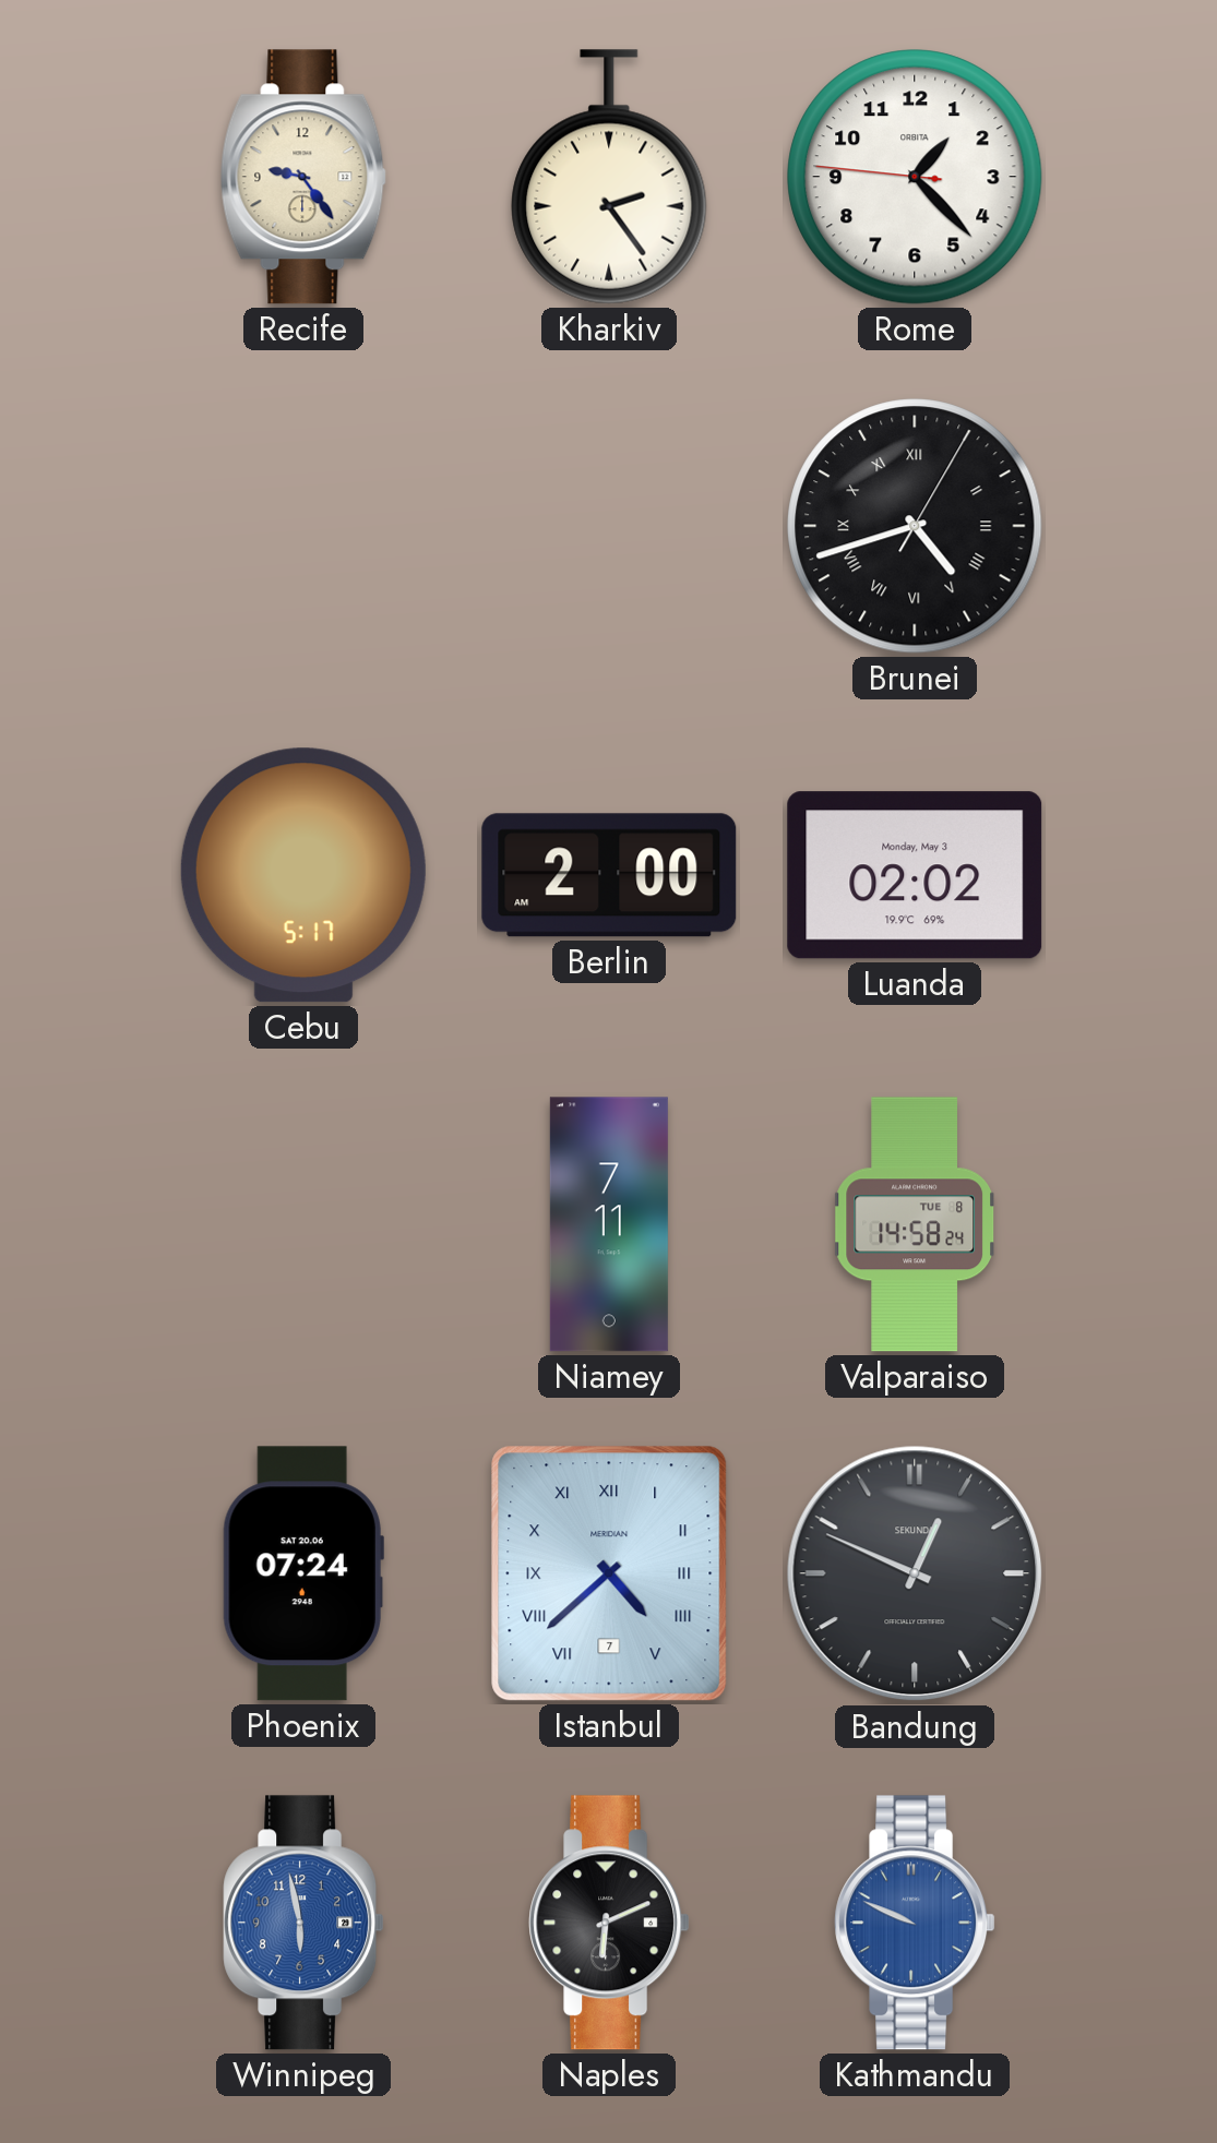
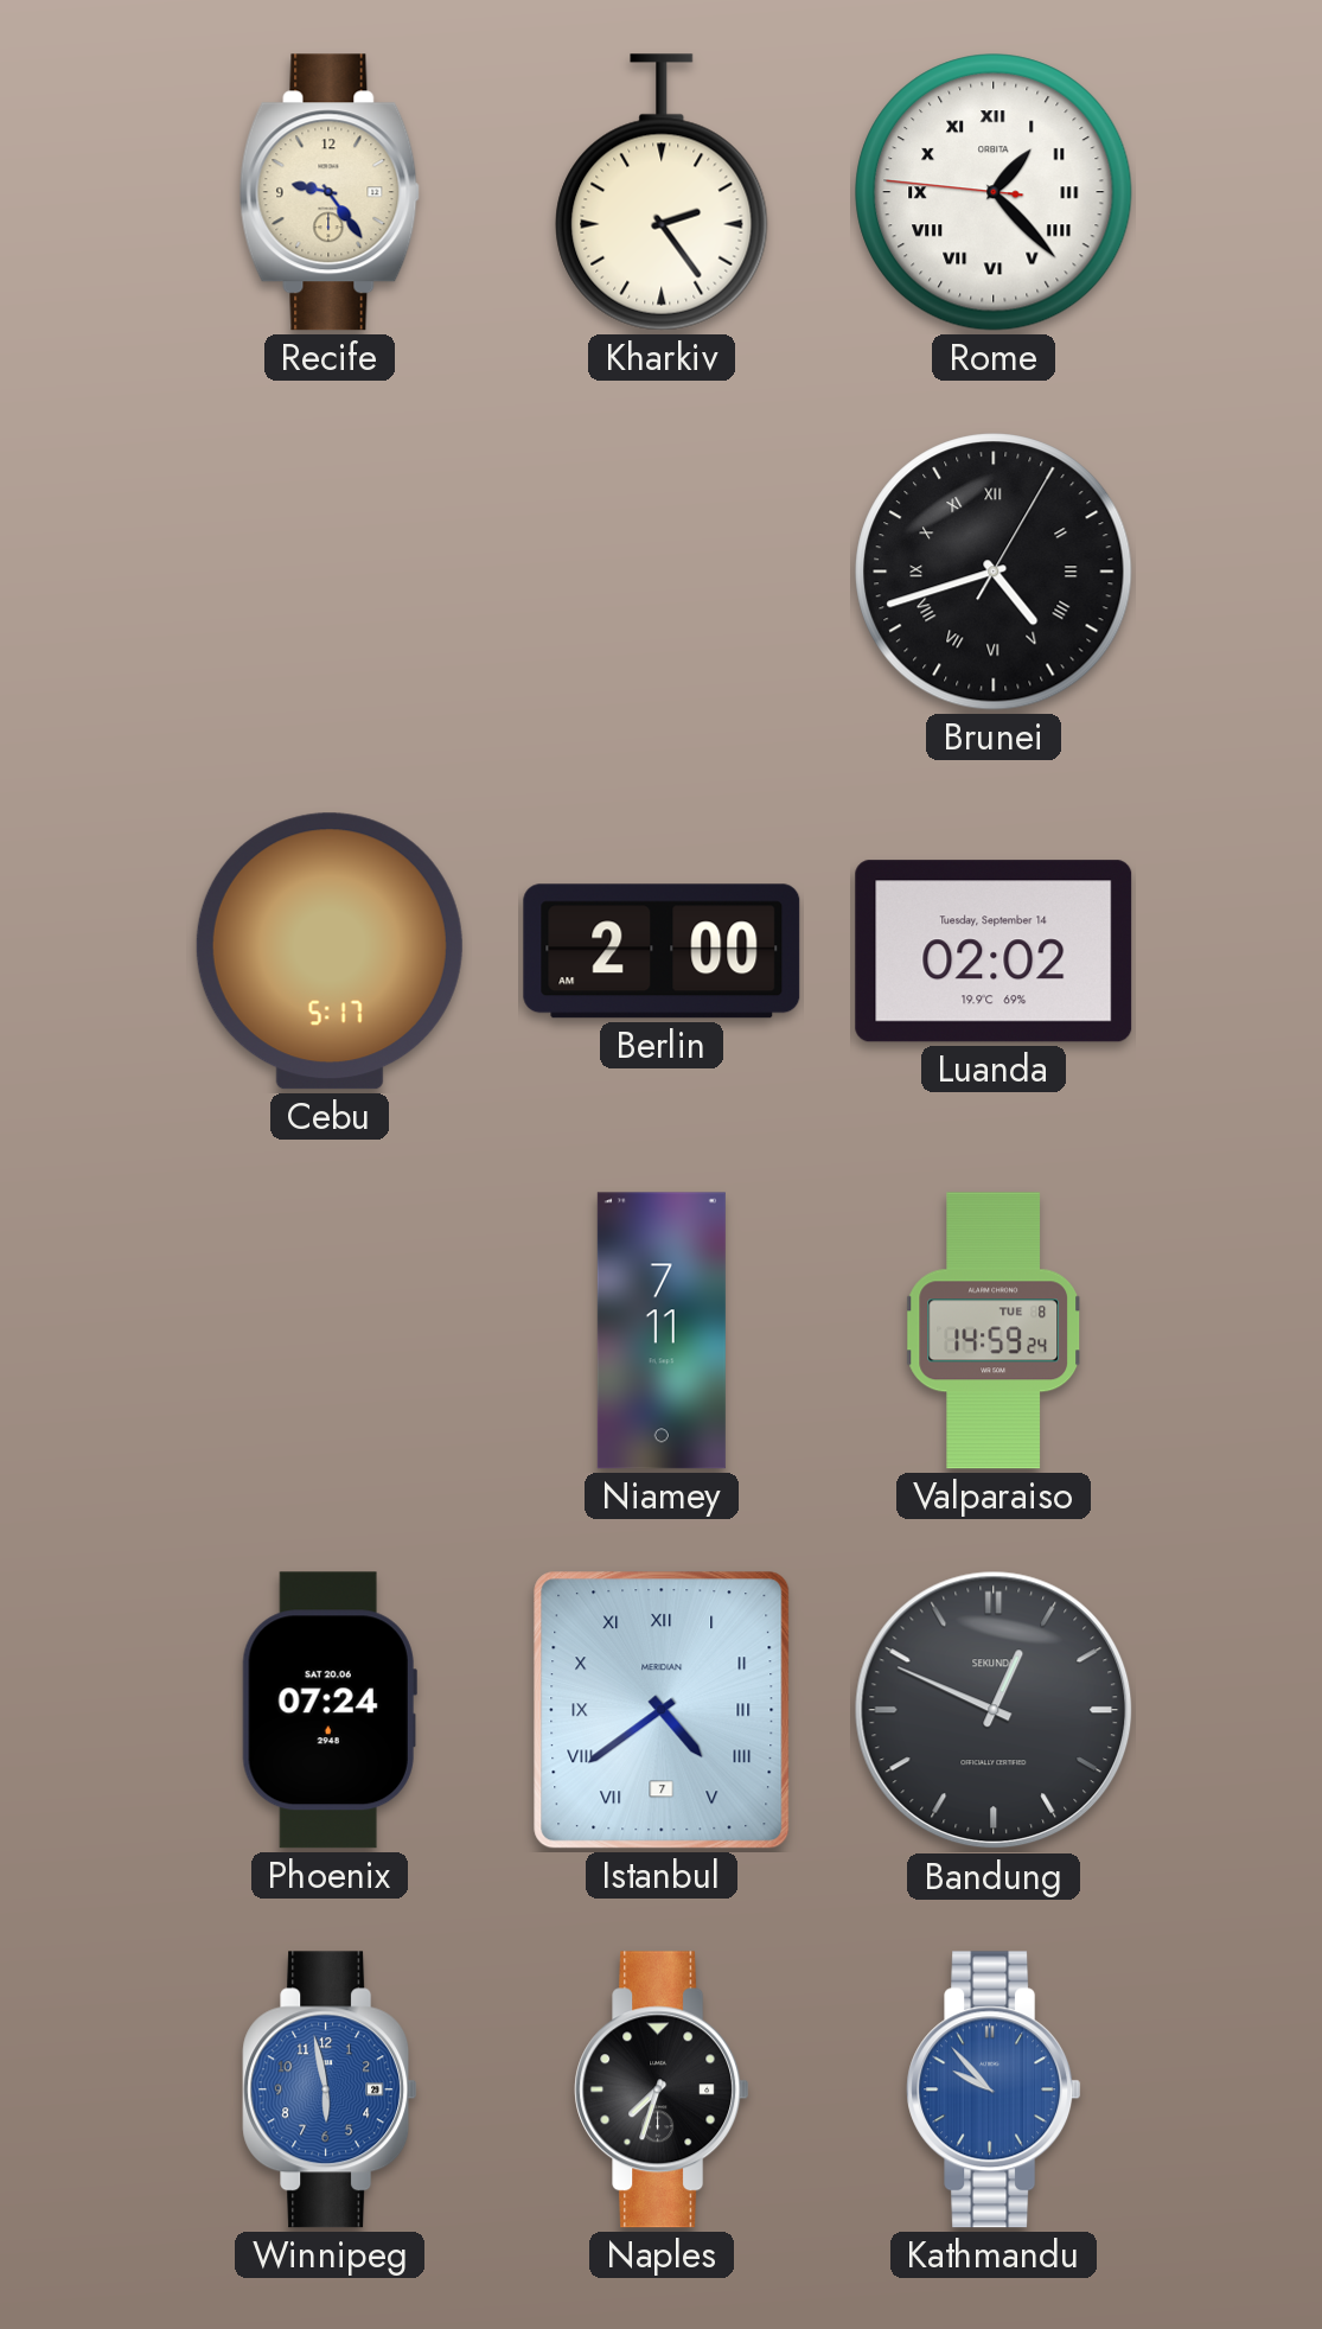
Rome numerals: Arabic -> Roman
Luanda date: Monday, May 3 -> Tuesday, September 14
Valparaiso: 14:58 -> 14:59
Istanbul: 4:38 -> 4:39
Naples: 6:11 -> 7:33
Kathmandu: 9:49 -> 9:53
